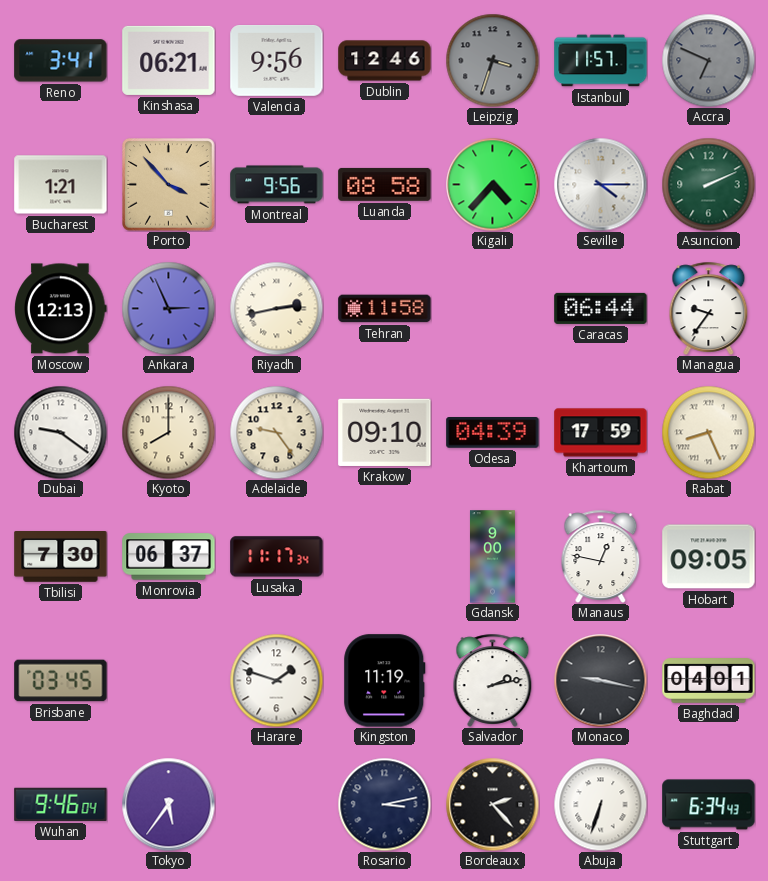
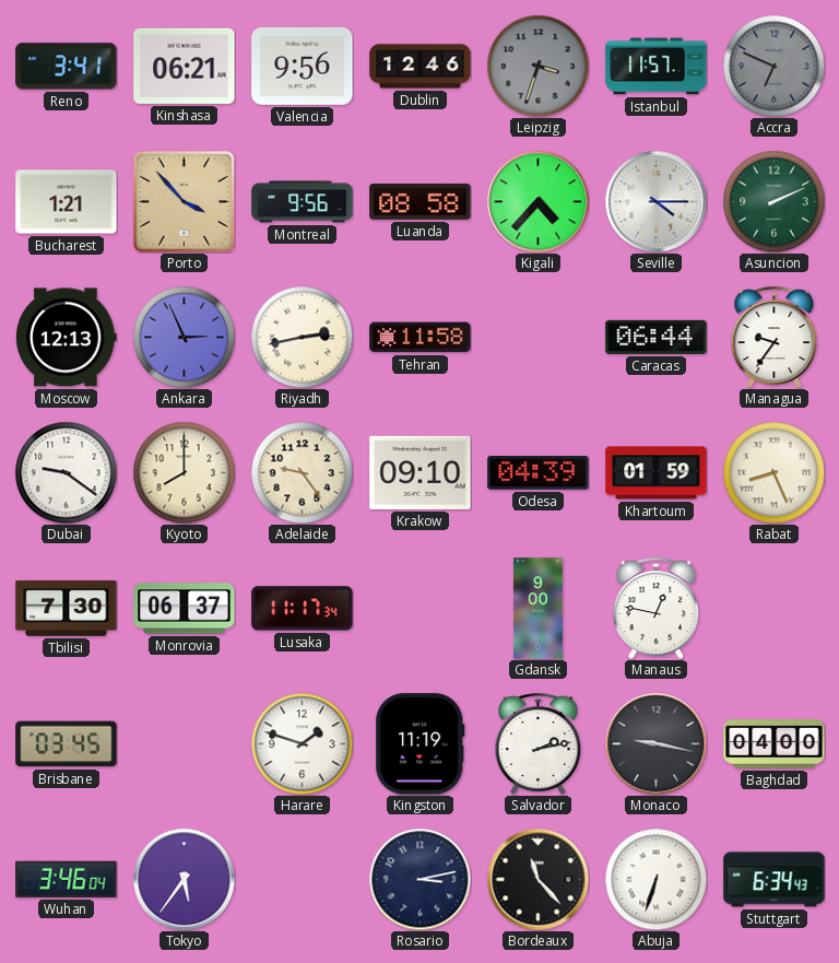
Khartoum: 17:59 -> 01:59
Hobart: 09:05 -> none
Baghdad: 04:01 -> 04:00
Wuhan: 9:46 -> 3:46
Bordeaux: 2:23 -> 11:23
